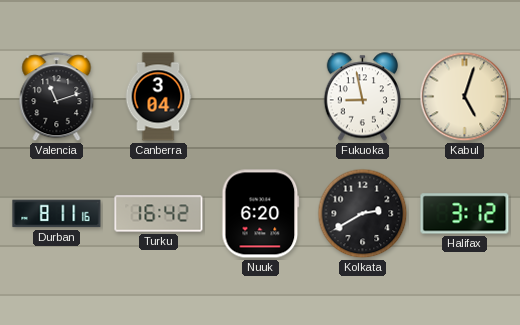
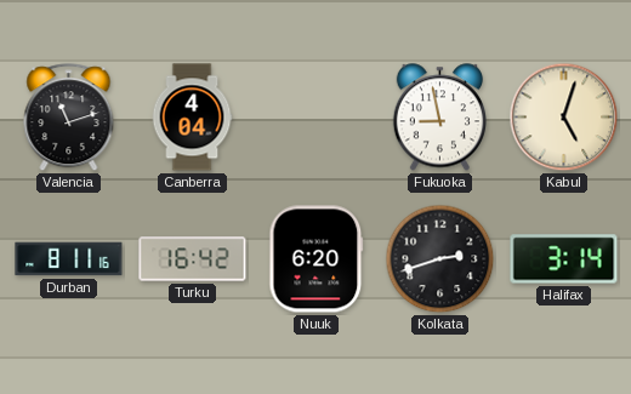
Canberra: 3:04 -> 4:04
Kolkata: 2:40 -> 2:42
Halifax: 3:12 -> 3:14
